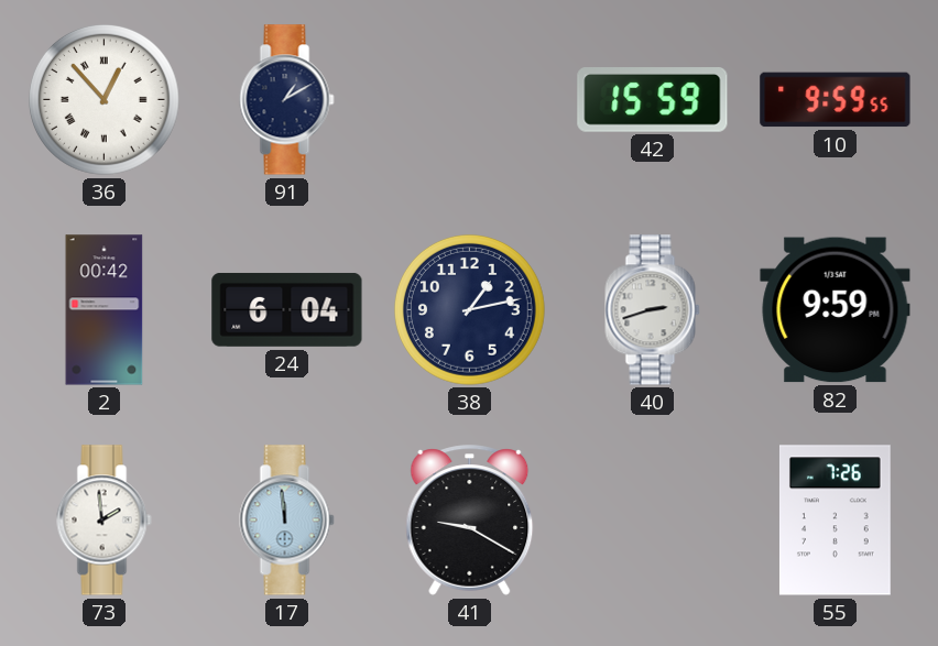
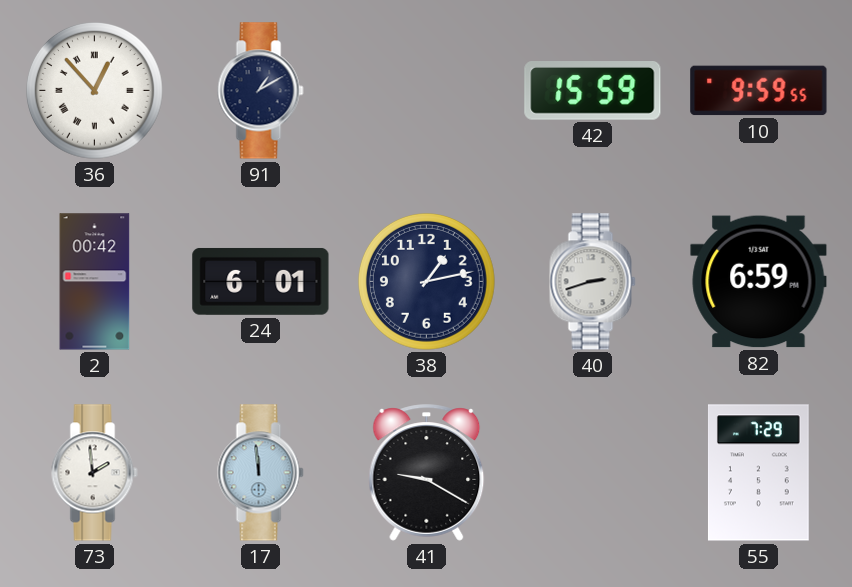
24: 6:04 -> 6:01
82: 9:59 -> 6:59
55: 7:26 -> 7:29
